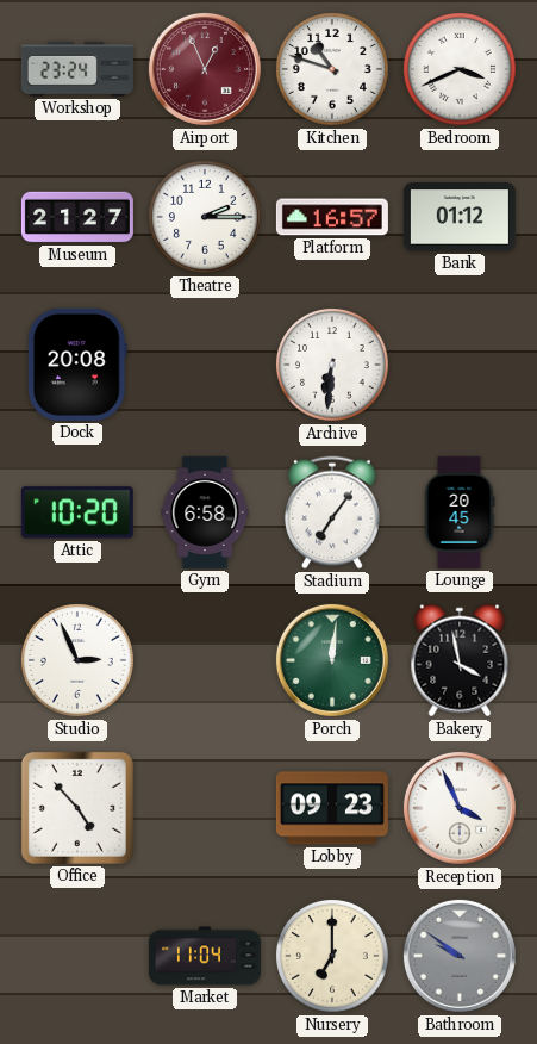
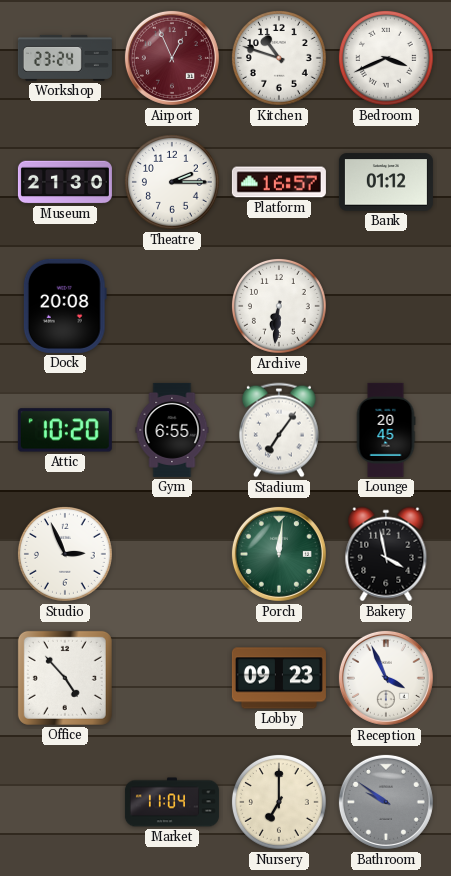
Museum: 21:27 -> 21:30
Gym: 6:58 -> 6:55
